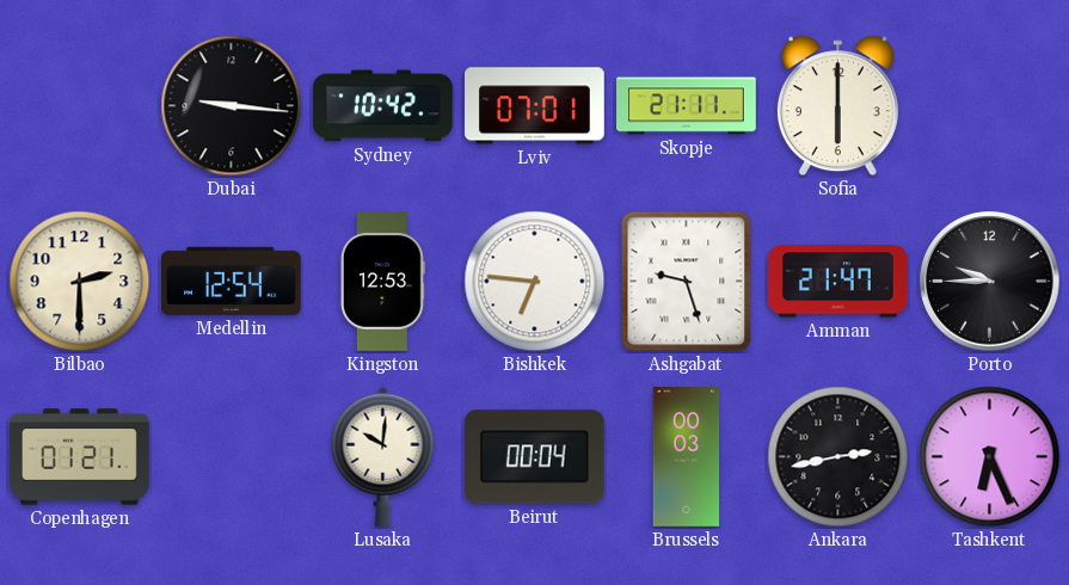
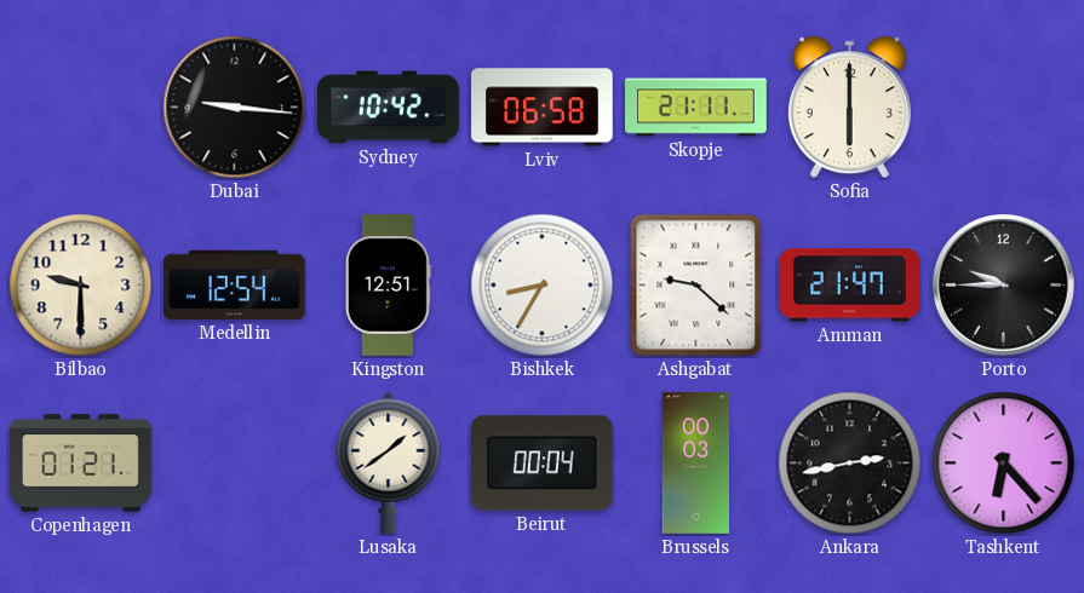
Lviv: 07:01 -> 06:58
Bilbao: 2:30 -> 9:30
Kingston: 12:53 -> 12:51
Bishkek: 6:46 -> 8:35
Ashgabat: 9:27 -> 9:22
Lusaka: 10:01 -> 1:39
Tashkent: 6:26 -> 6:23
